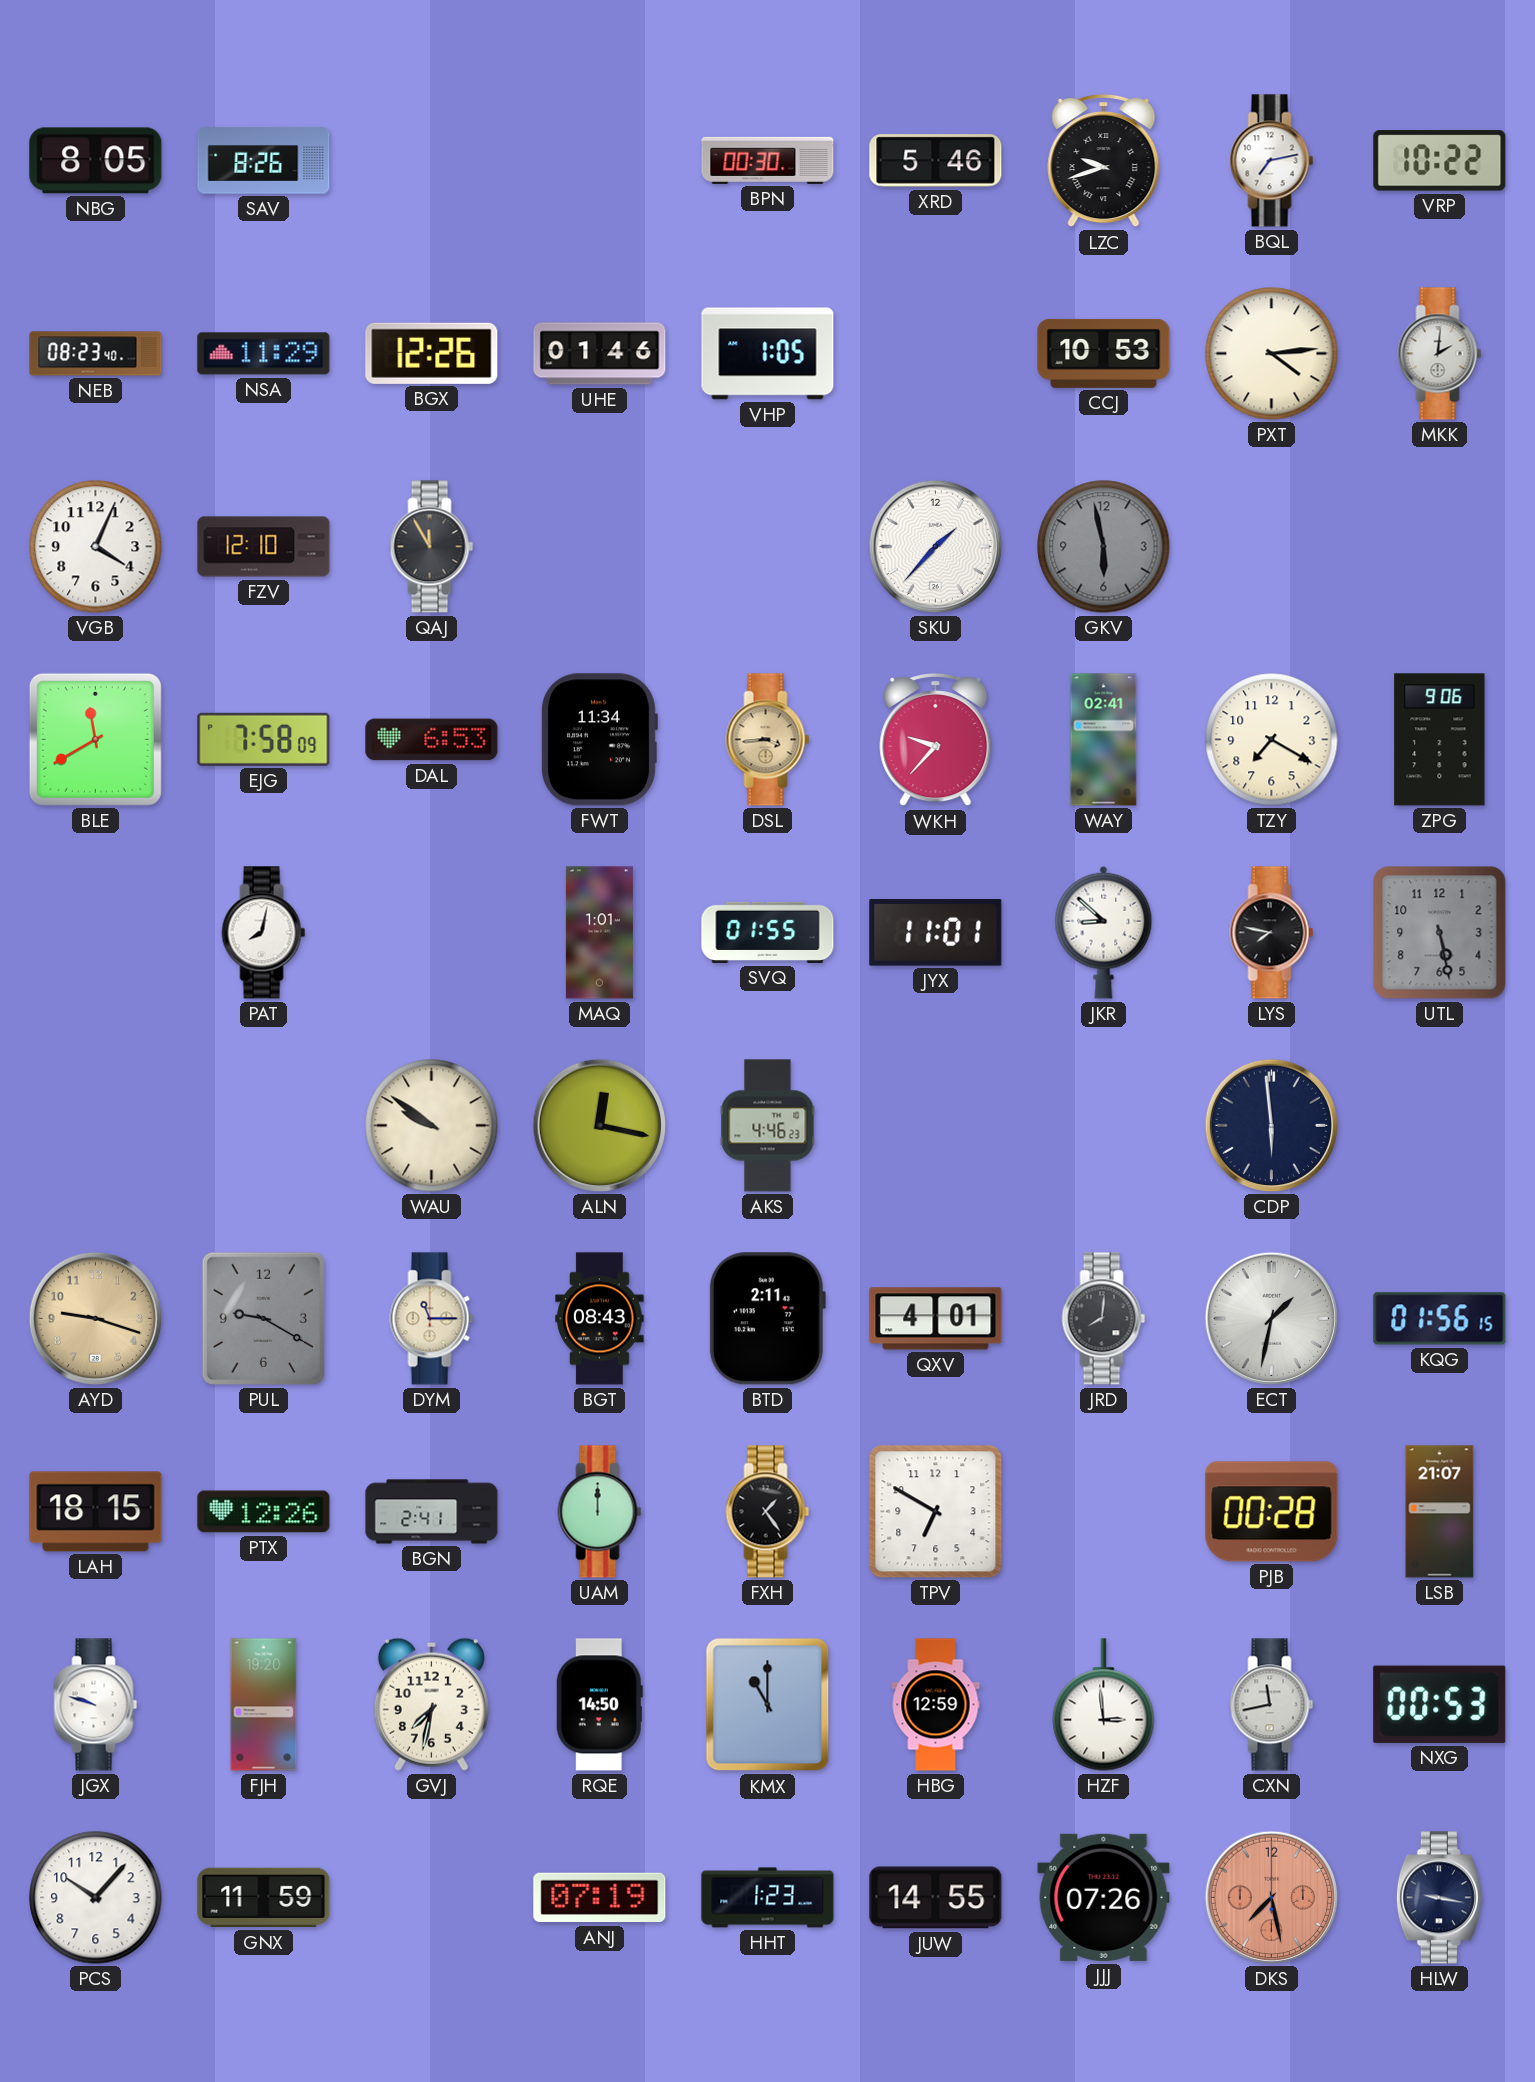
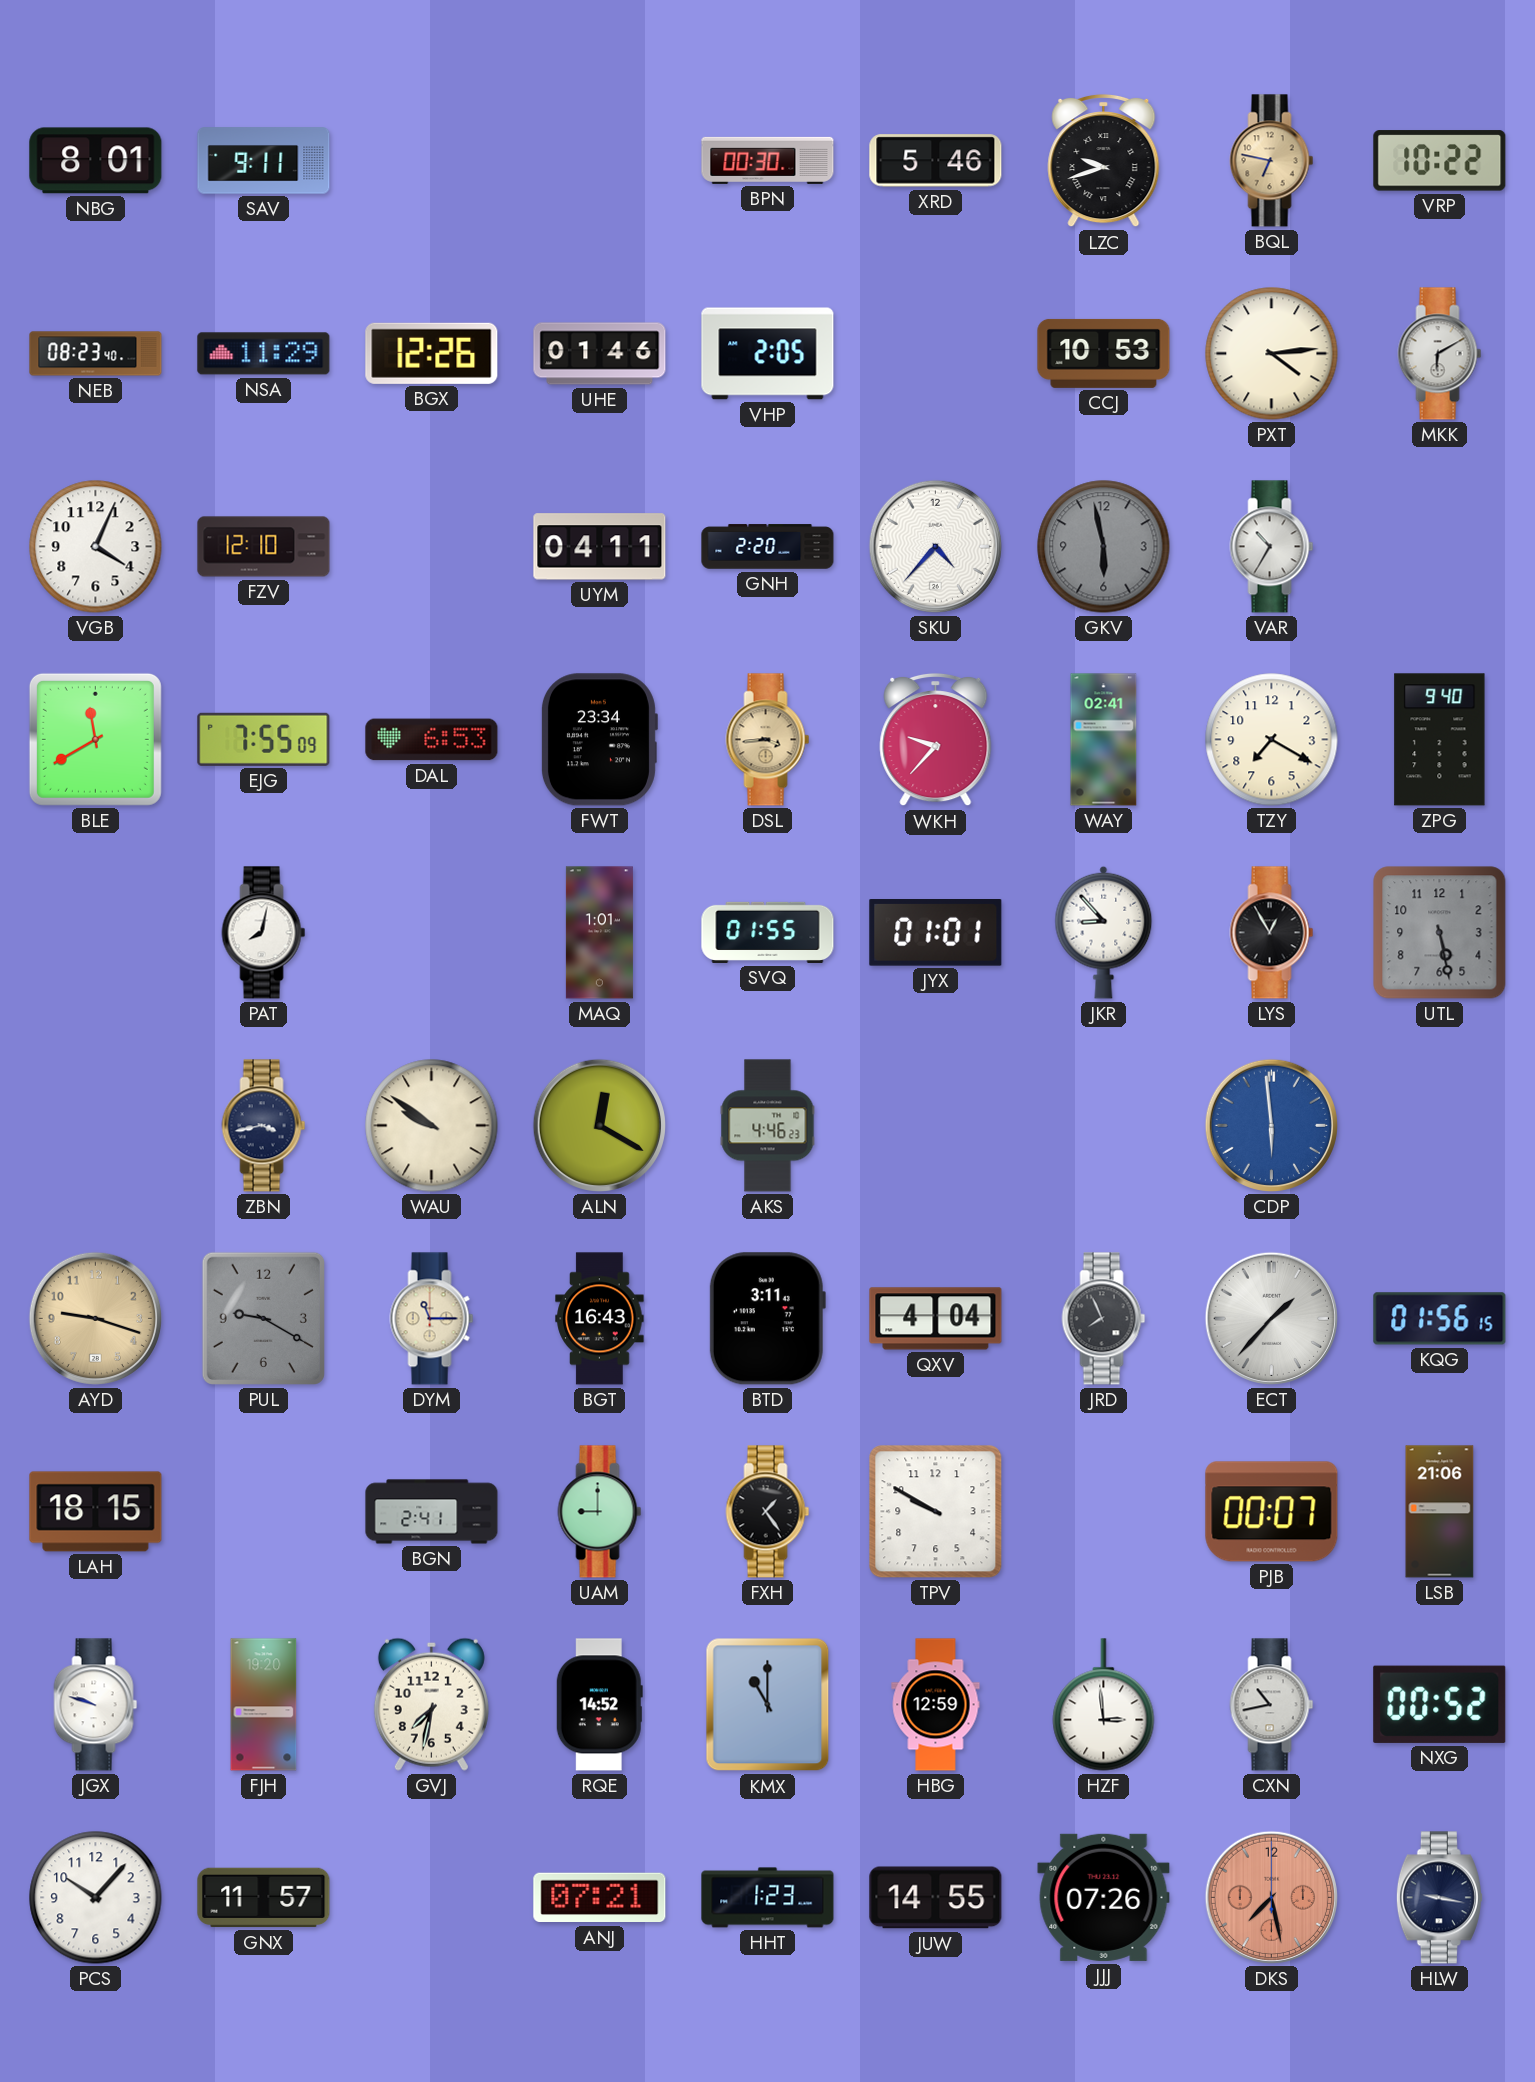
NBG: 8:05 -> 8:01
SAV: 8:26 -> 9:11
BQL: 7:13 -> 6:47
BQL dial: white -> champagne
VHP: 1:05 -> 2:05
MKK: 2:01 -> 6:10
QAJ: 11:55 -> none
UYM: none -> 04:11
GNH: none -> 2:20
SKU: 1:37 -> 4:37
VAR: none -> 10:35
EJG: 7:58 -> 7:55
FWT: 11:34 -> 23:34
ZPG: 9:06 -> 9:40
JYX: 11:01 -> 01:01
JKR: 8:52 -> 8:53
LYS: 7:47 -> 12:55
ZBN: none -> 3:43
ALN: 12:17 -> 12:20
CDP dial: navy -> blue
BGT: 08:43 -> 16:43
BTD: 2:11 -> 3:11
QXV: 4:01 -> 4:04
JRD: 8:01 -> 7:56
ECT: 1:32 -> 1:37
PTX: 12:26 -> none
UAM: 12:00 -> 9:00
TPV: 6:50 -> 9:50
PJB: 00:28 -> 00:07
LSB: 21:07 -> 21:06
RQE: 14:50 -> 14:52
CXN: 11:43 -> 10:43
NXG: 00:53 -> 00:52
GNX: 11:59 -> 11:57
ANJ: 07:19 -> 07:21
